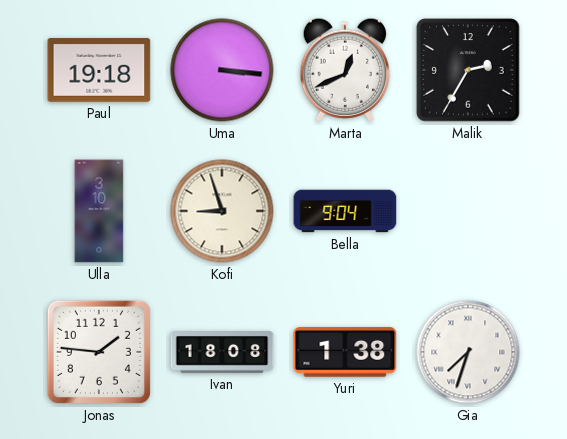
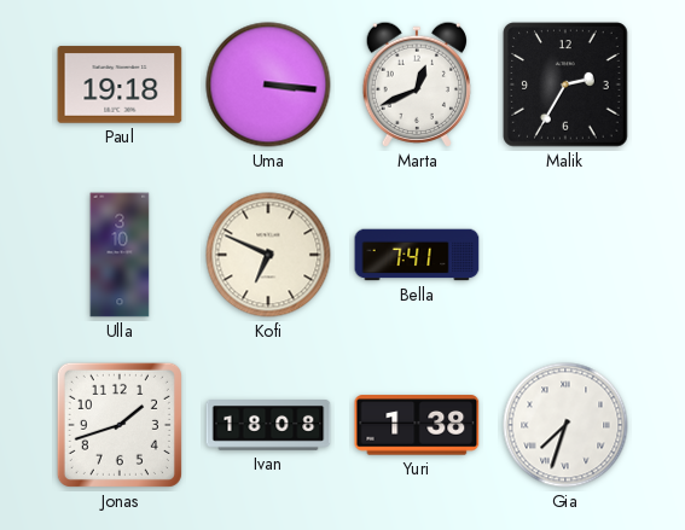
Kofi: 8:57 -> 6:49
Bella: 9:04 -> 7:41
Jonas: 1:46 -> 1:42
